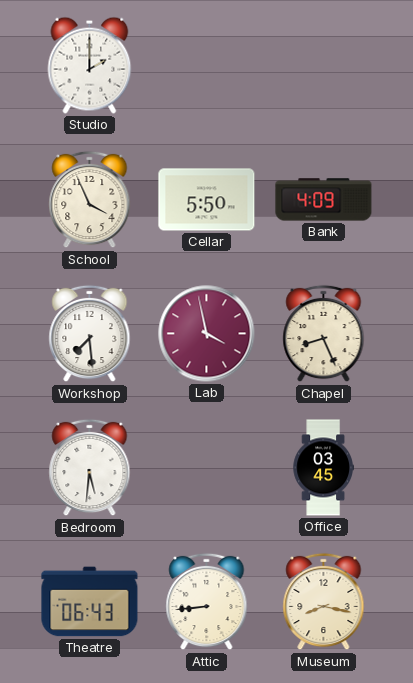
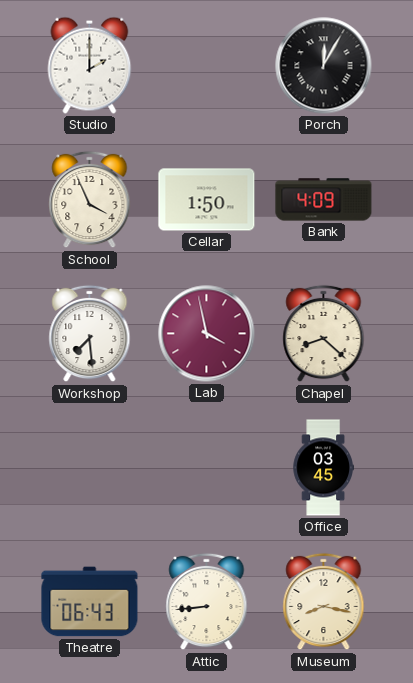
Porch: none -> 12:05
Cellar: 5:50 -> 1:50
Chapel: 8:26 -> 8:22
Bedroom: 5:31 -> none
